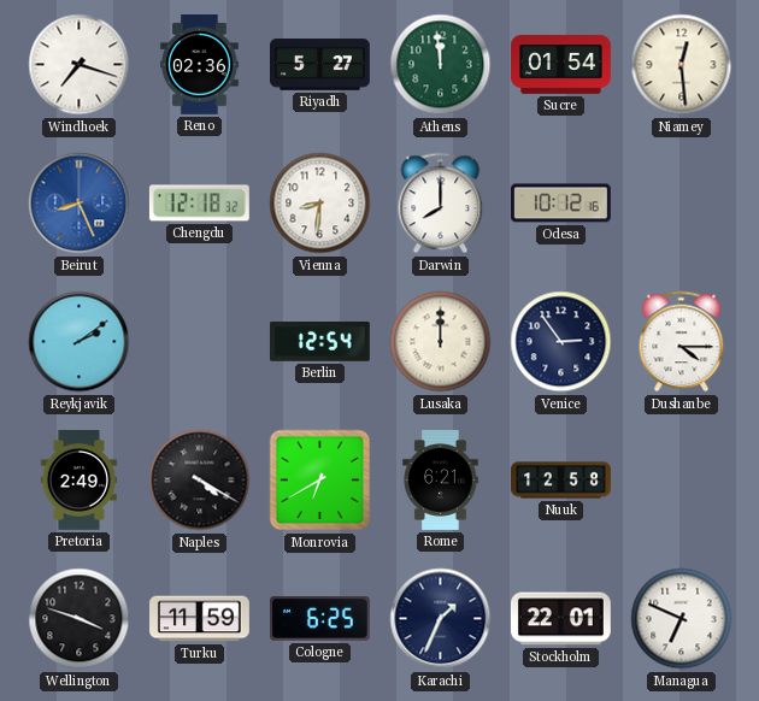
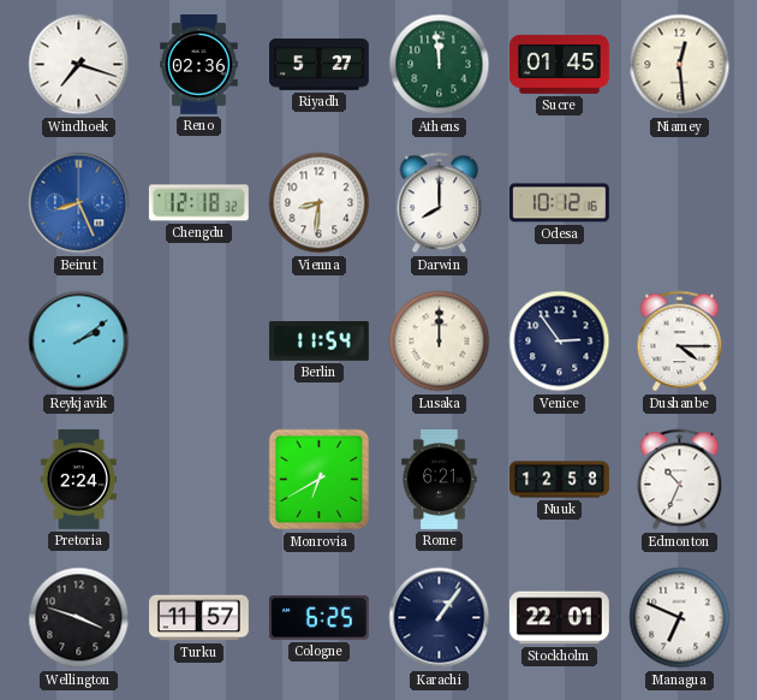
Sucre: 01:54 -> 01:45
Berlin: 12:54 -> 11:54
Pretoria: 2:49 -> 2:24
Naples: 4:20 -> none
Edmonton: none -> 10:34
Turku: 11:59 -> 11:57
Karachi: 1:34 -> 1:06
